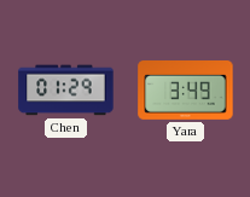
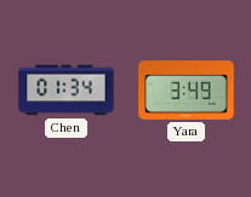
Chen: 01:29 -> 01:34
